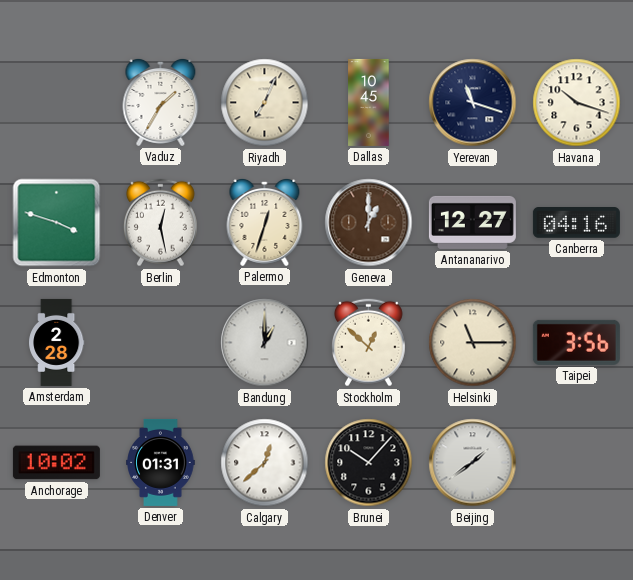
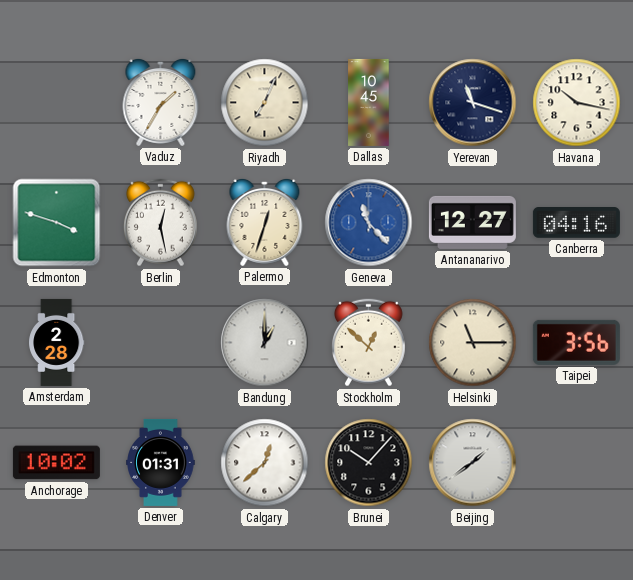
Havana: 10:18 -> 10:17
Geneva: 1:00 -> 11:23
Geneva dial: brown -> blue
